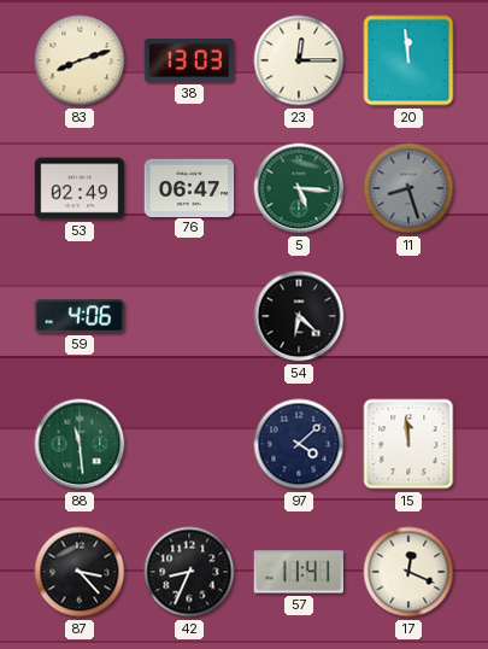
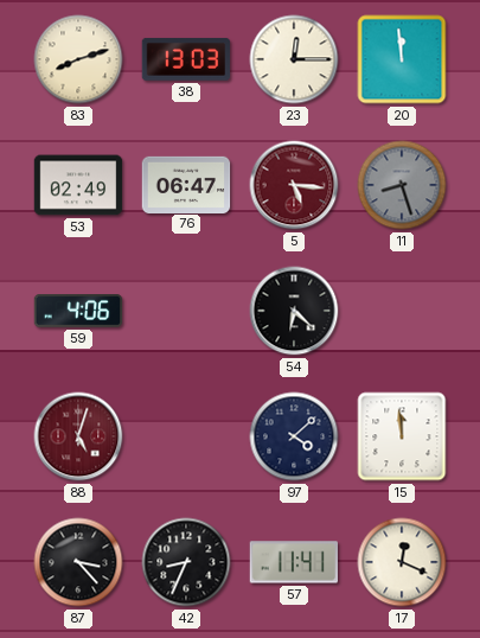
5 dial: green -> burgundy
88: 11:29 -> 5:03
88 dial: green -> burgundy
